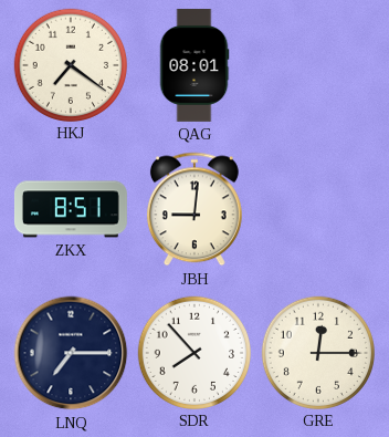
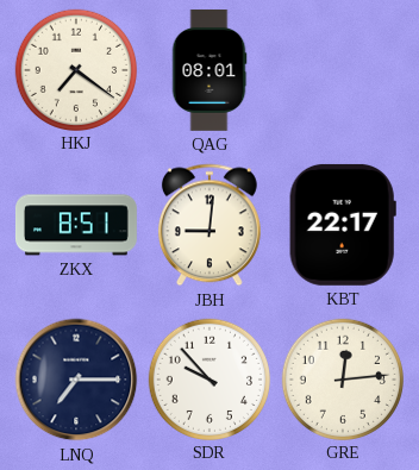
KBT: none -> 22:17
SDR: 7:53 -> 9:53
GRE: 12:15 -> 12:14
